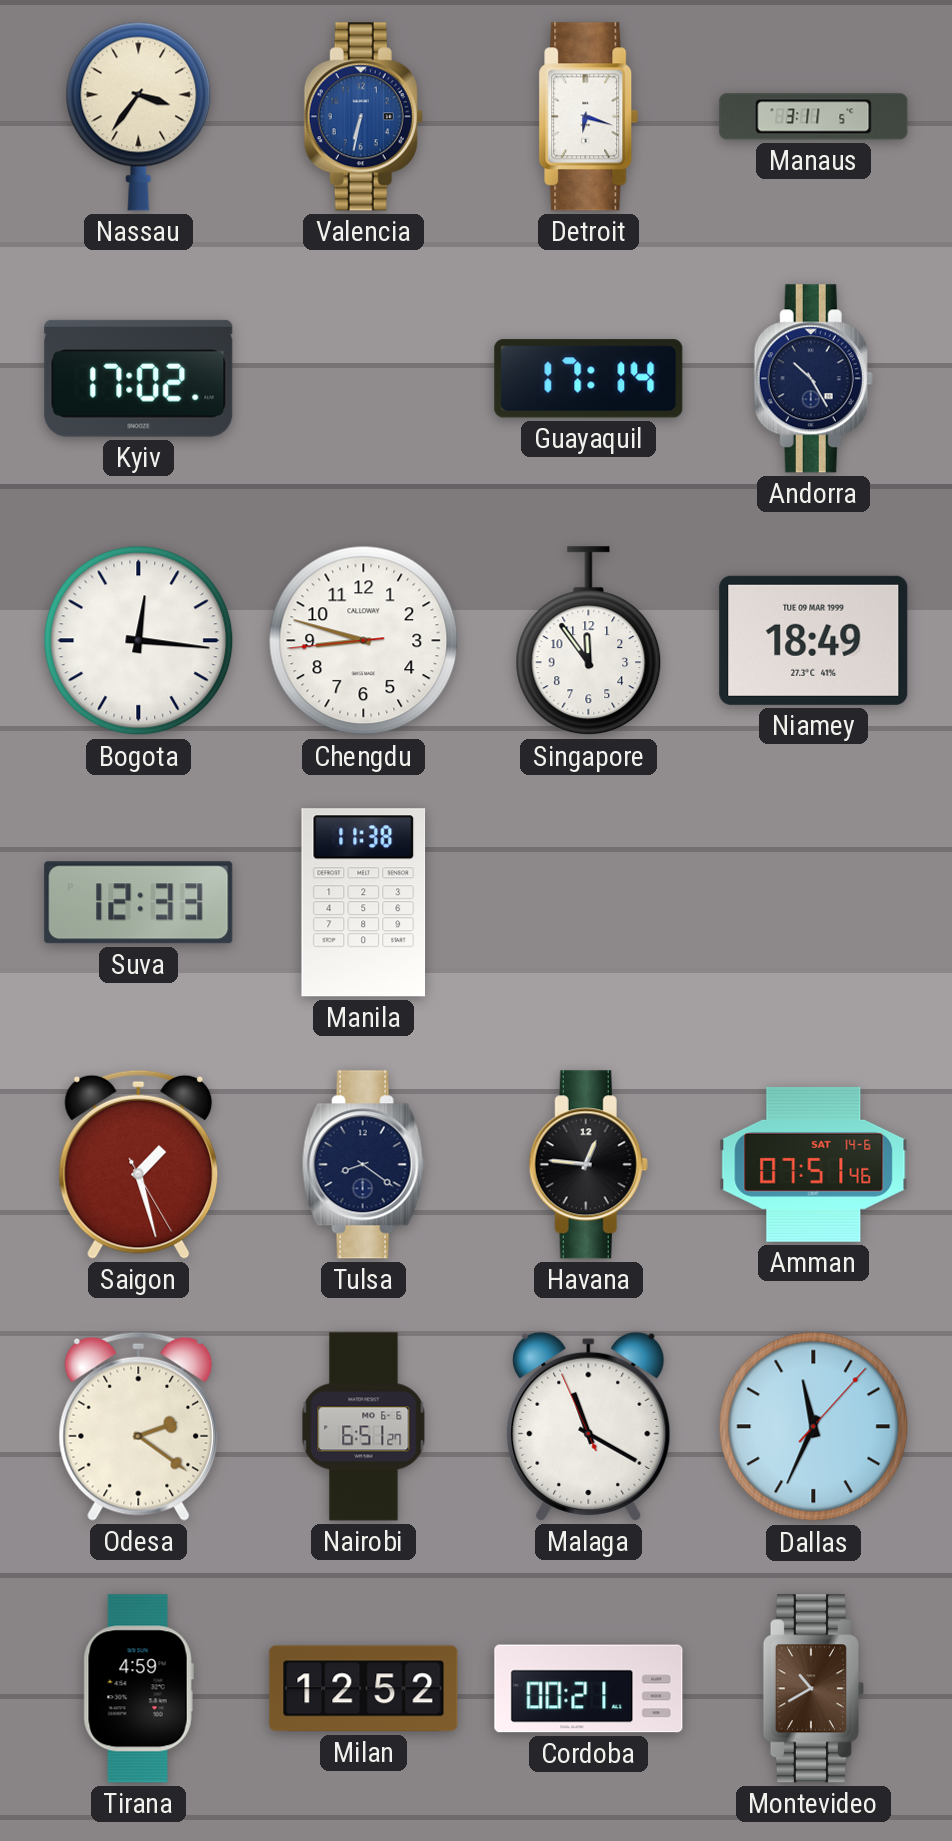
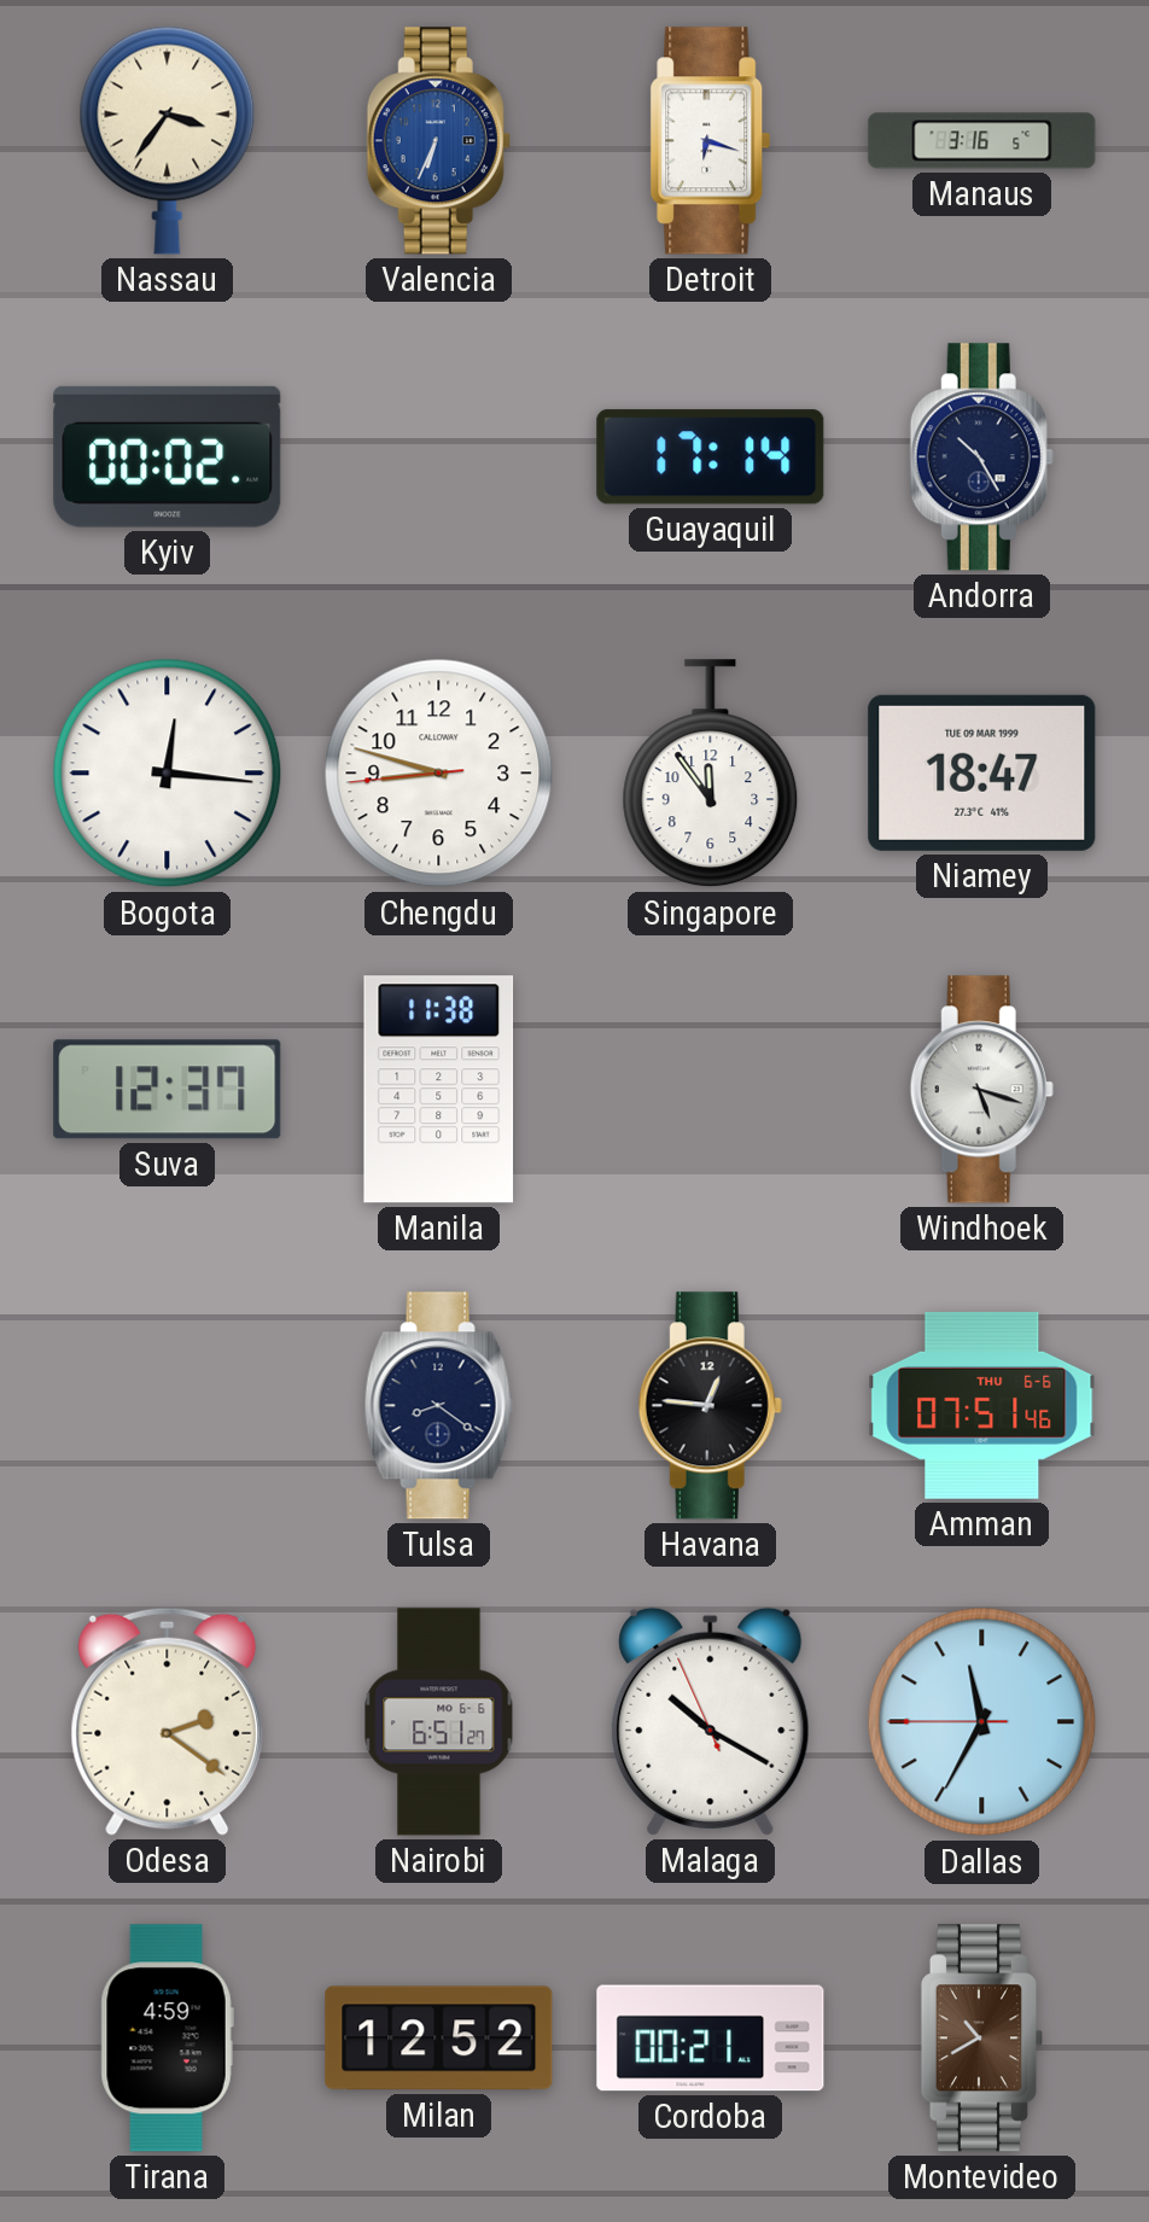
Valencia: 6:32 -> 6:34
Manaus: 3:11 -> 3:16
Kyiv: 17:02 -> 00:02
Niamey: 18:49 -> 18:47
Suva: 12:33 -> 12:37
Windhoek: none -> 5:18
Saigon: 1:27 -> none
Amman date: SAT 14-6 -> THU 6-6
Malaga: 11:19 -> 10:19
Dallas: 11:34:07 -> 11:34:45
